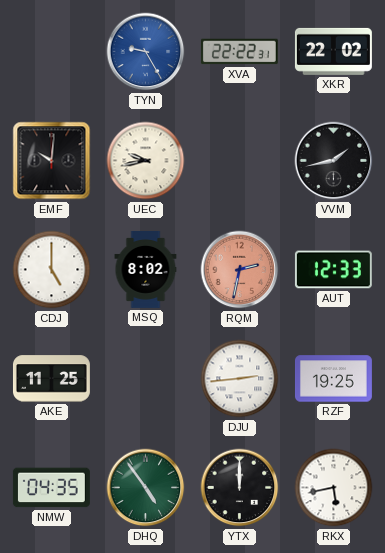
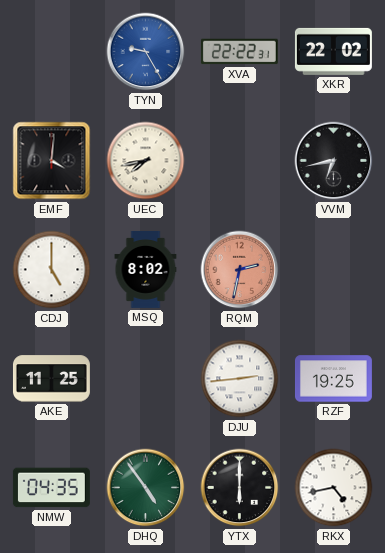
EMF: 10:01 -> 4:01
UEC: 9:43 -> 7:43
VVM: 1:43 -> 6:43
AUT: 12:33 -> none
YTX: 12:00 -> 6:00
RKX: 5:43 -> 4:43
